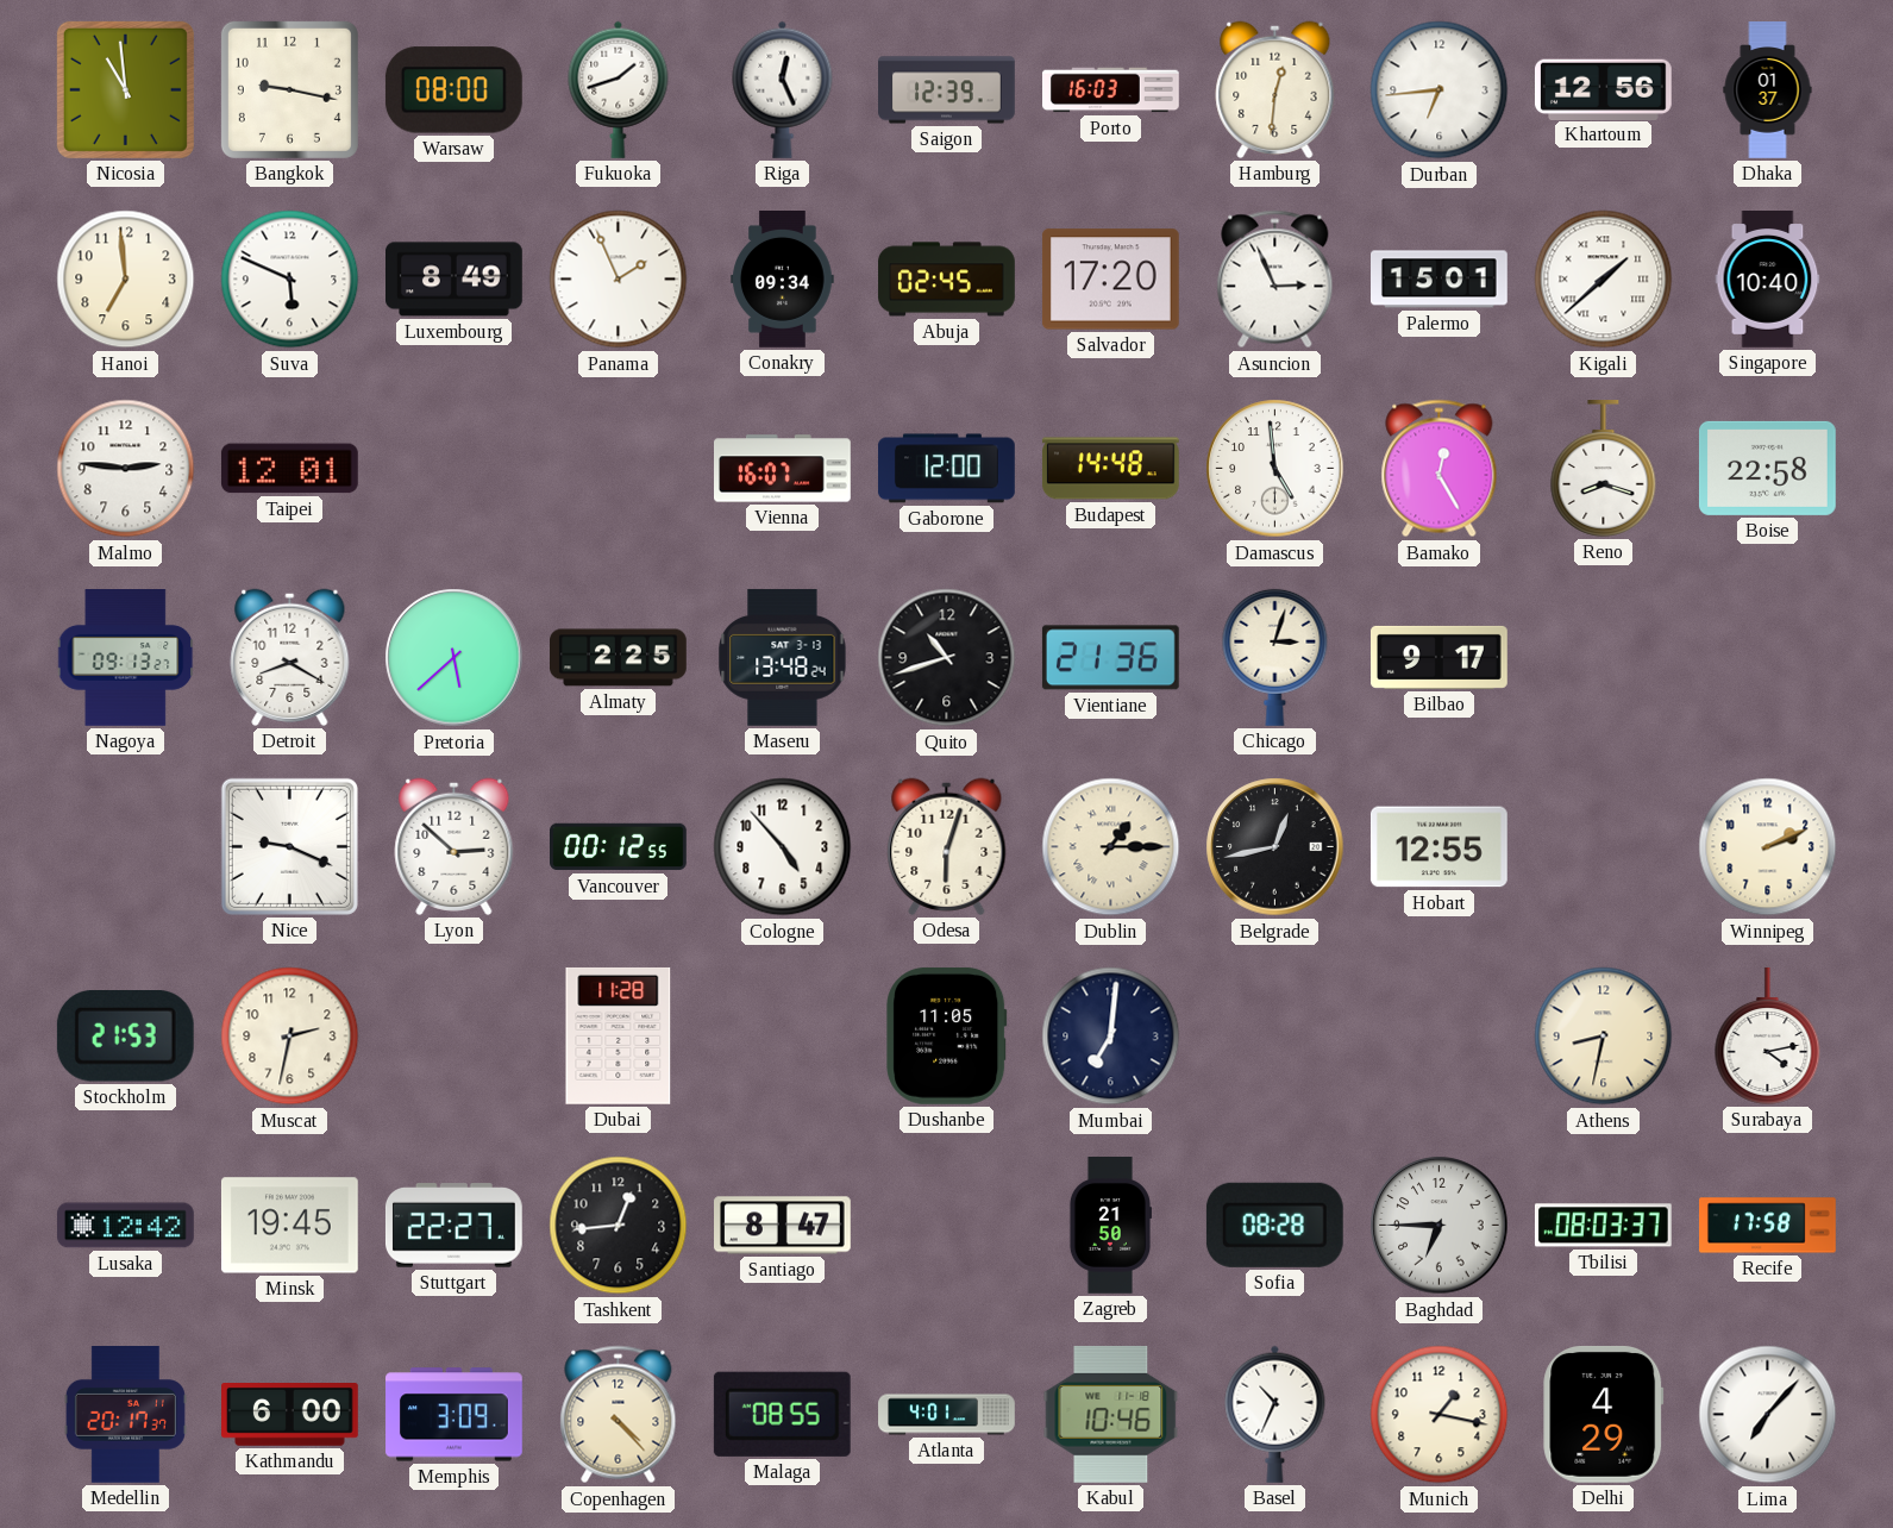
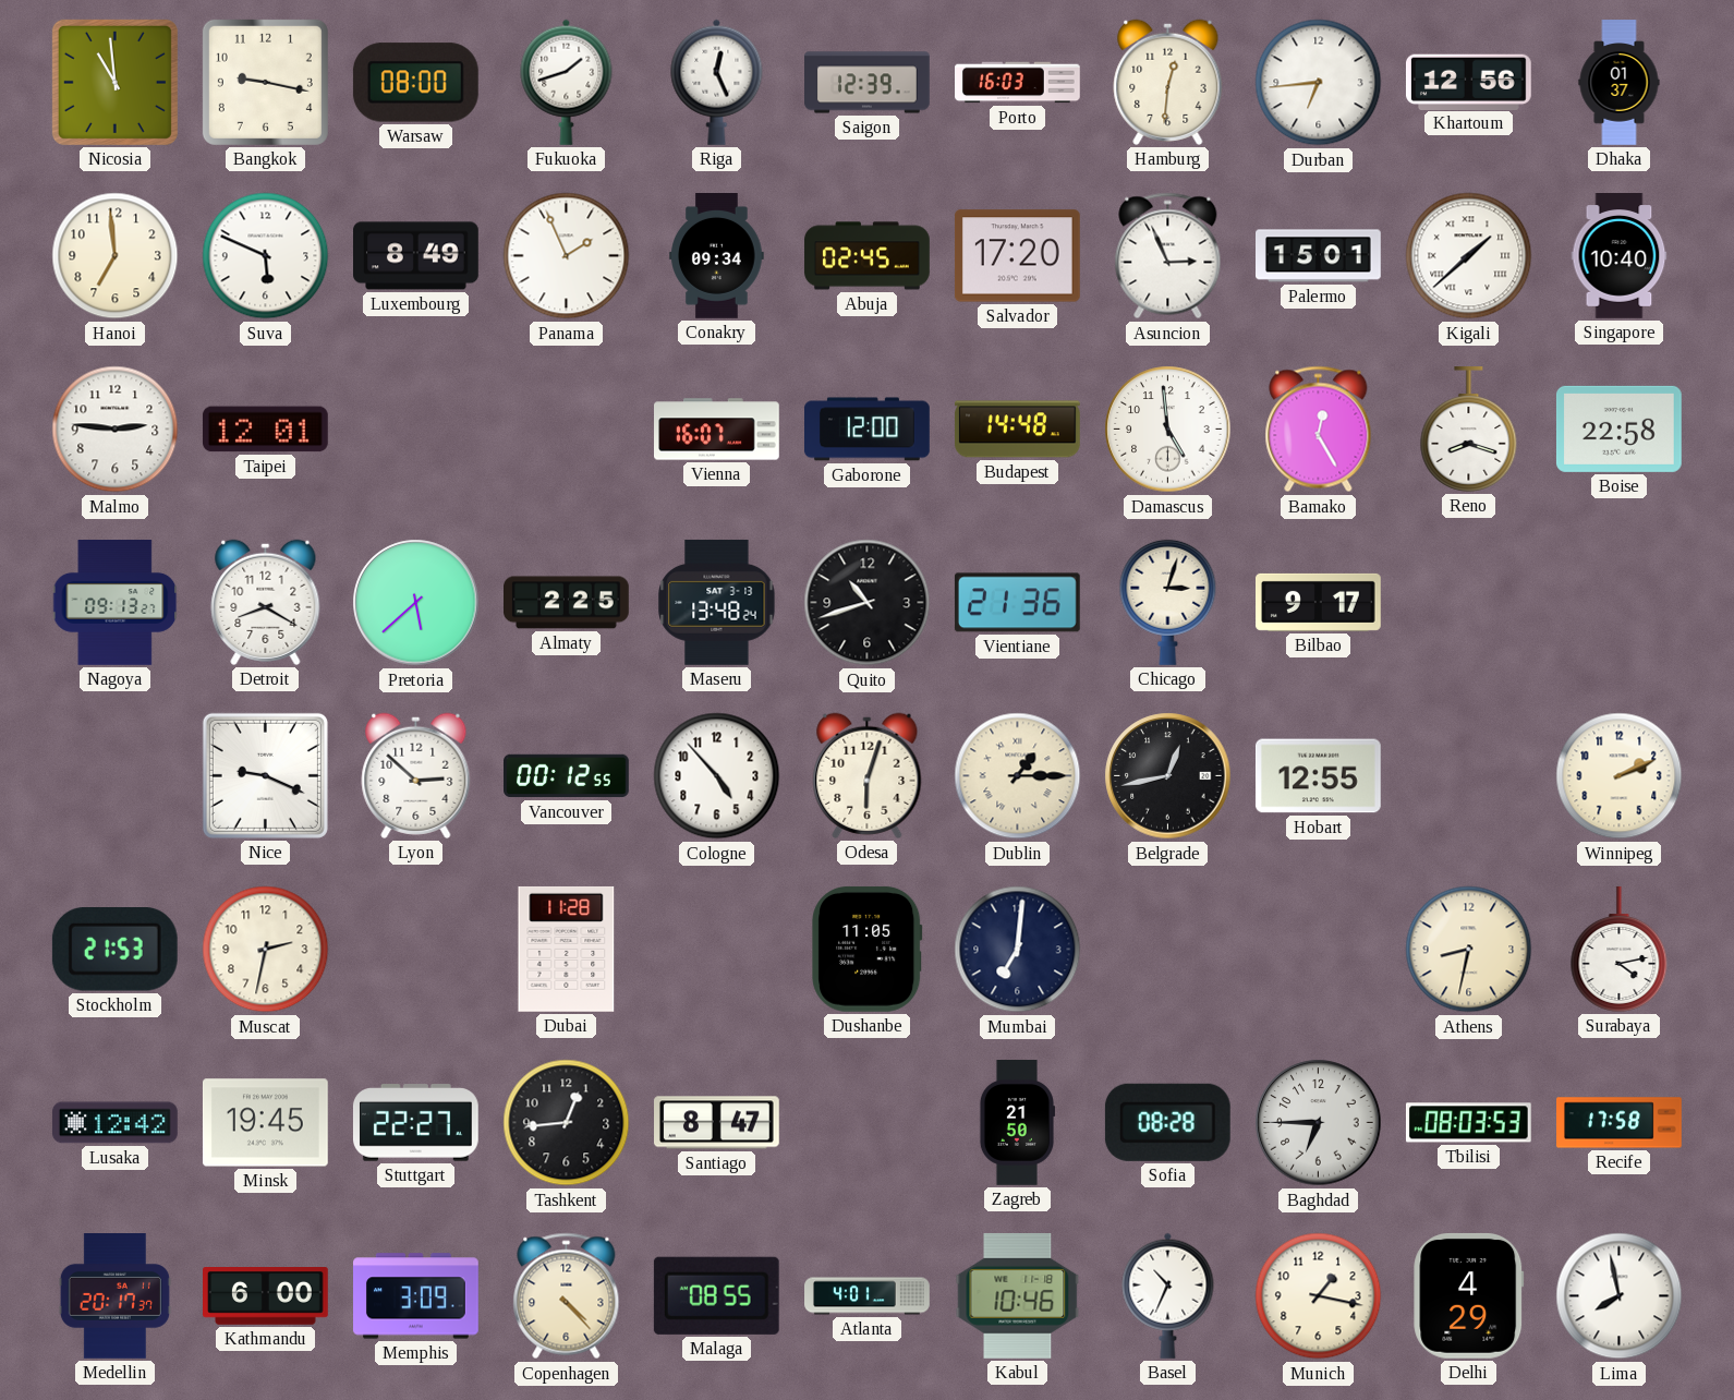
Tbilisi: 08:03:37 -> 08:03:53
Lima: 7:07 -> 7:58
